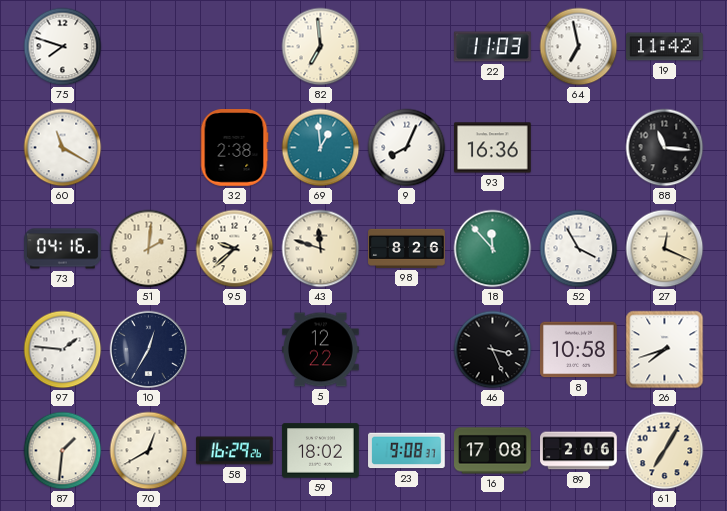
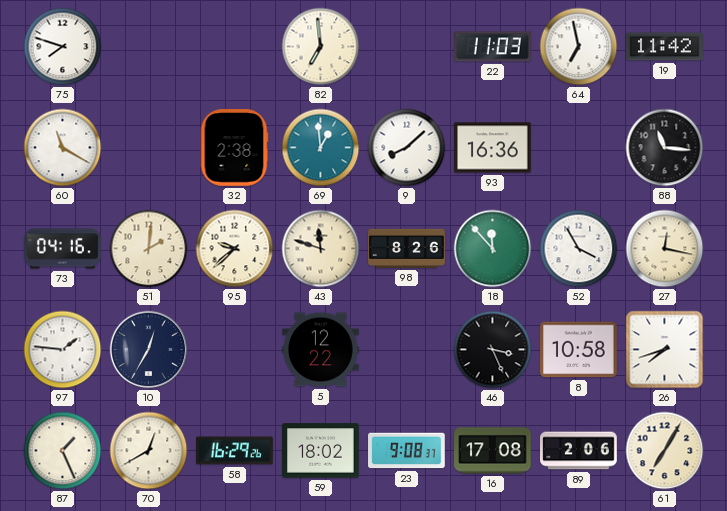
9: 8:04 -> 8:08
27: 12:19 -> 12:17
87: 1:31 -> 1:26
